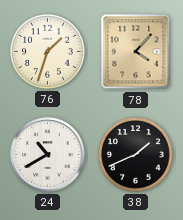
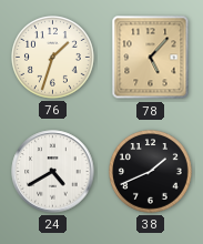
78: 4:07 -> 5:07
24: 10:40 -> 4:40
